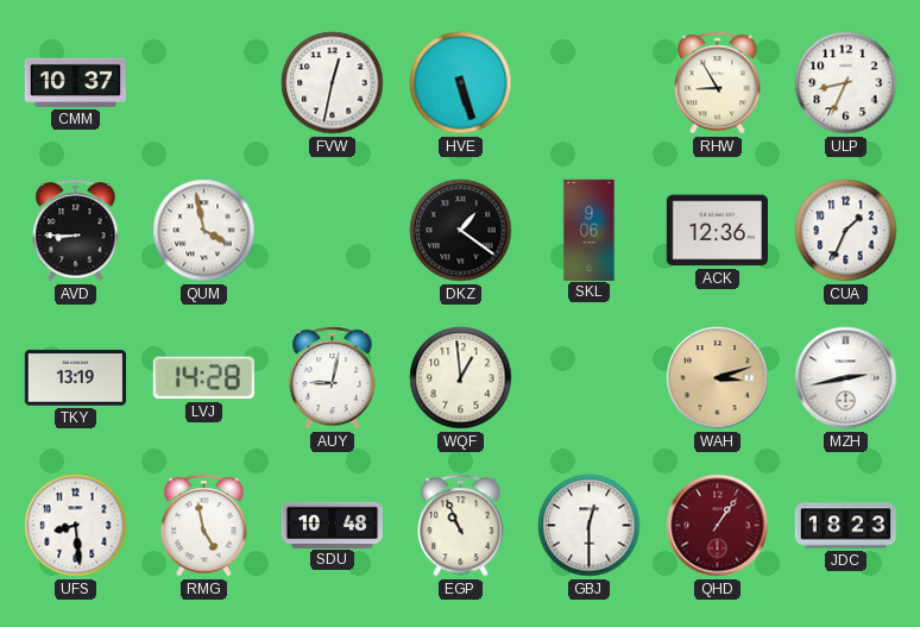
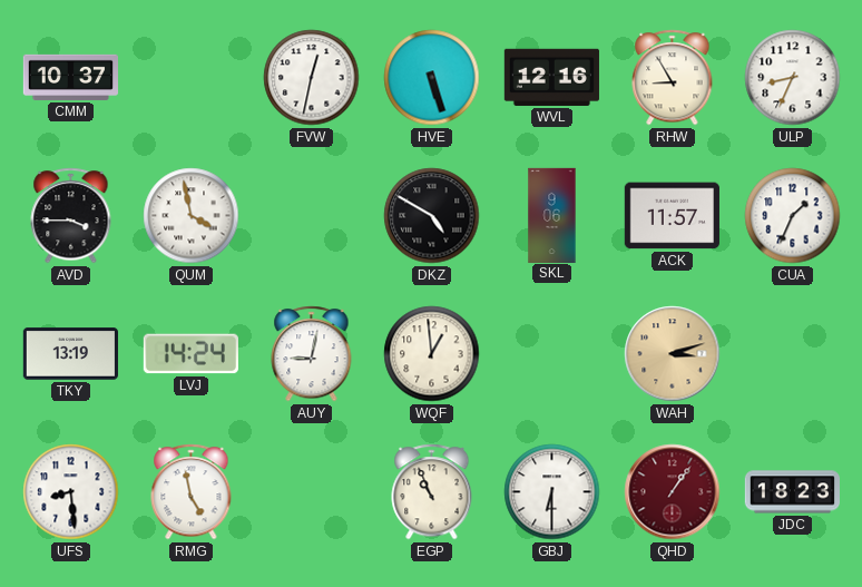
WVL: none -> 12:16
AVD: 8:45 -> 3:45
DKZ: 1:21 -> 4:50
ACK: 12:36 -> 11:57
LVJ: 14:28 -> 14:24
MZH: 2:43 -> none
SDU: 10:48 -> none
GBJ: 12:30 -> 6:30
